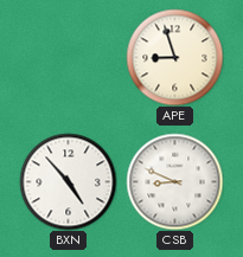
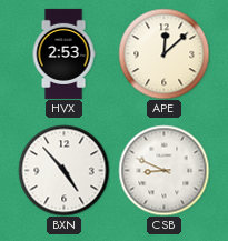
HVX: none -> 2:53
APE: 8:57 -> 12:08
